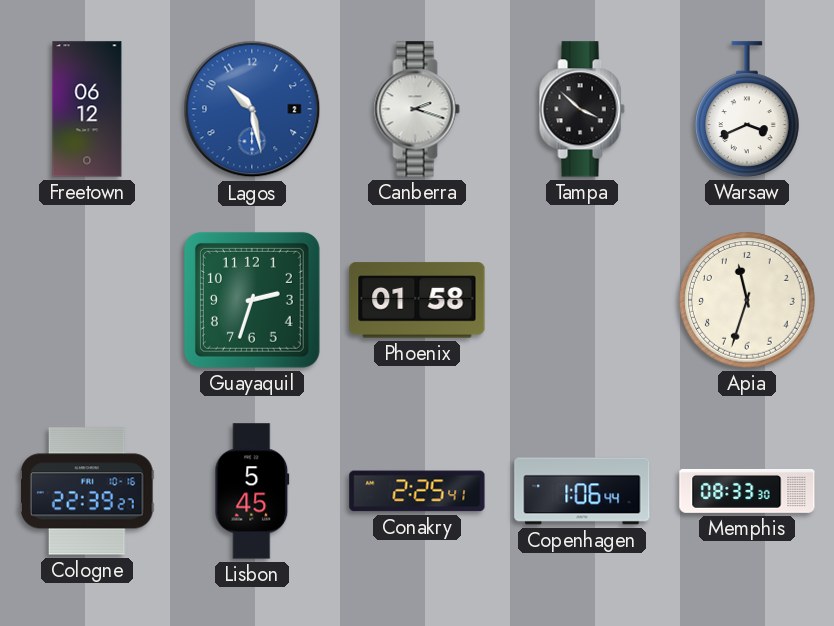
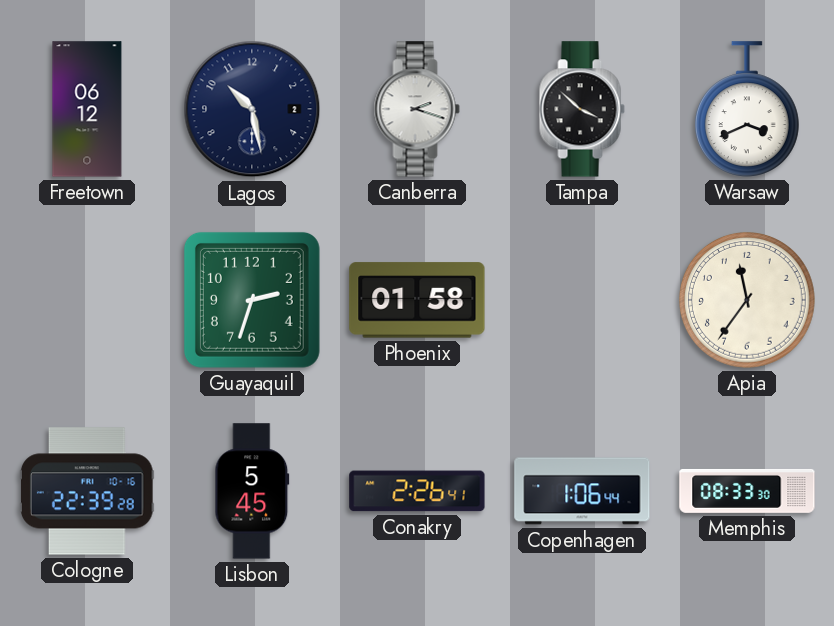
Lagos dial: blue -> navy
Apia: 11:33 -> 11:36
Cologne: 22:39:27 -> 22:39:28
Conakry: 2:25 -> 2:26
